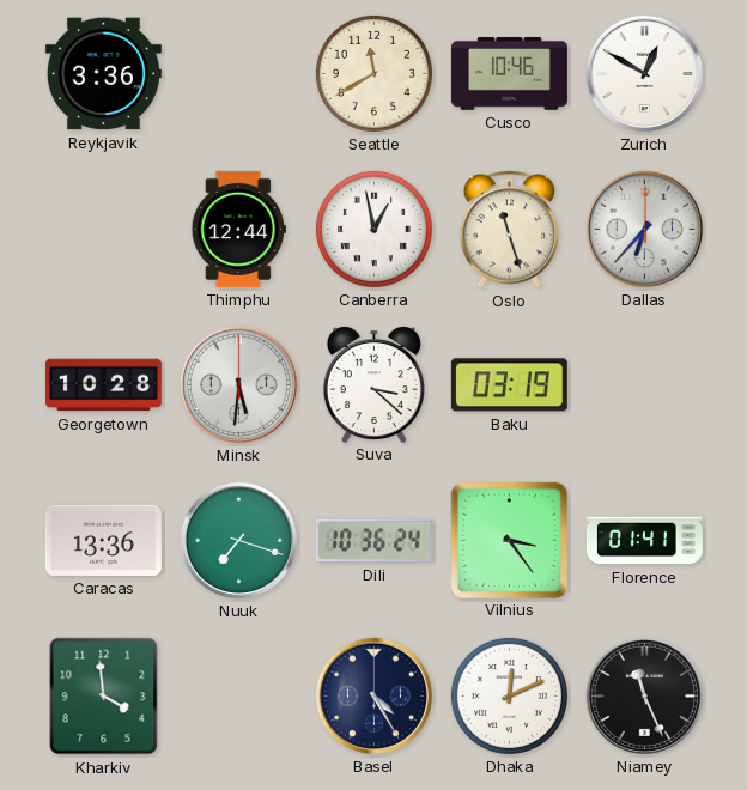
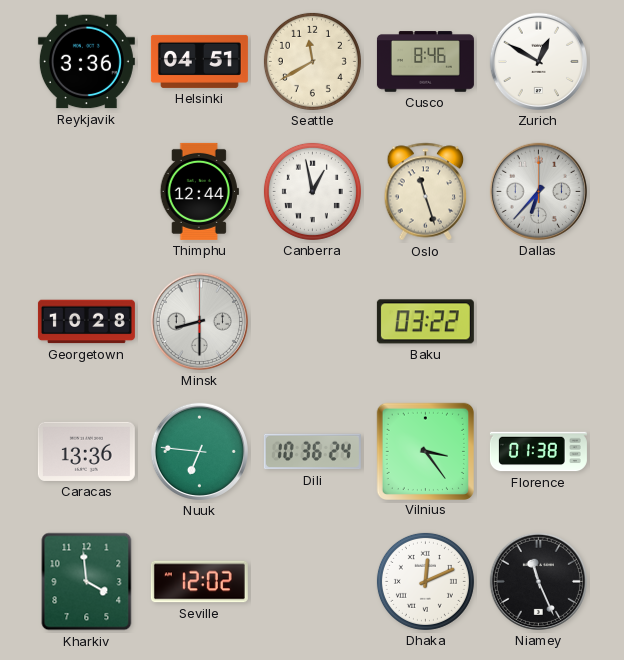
Helsinki: none -> 04:51
Cusco: 10:46 -> 8:46
Minsk: 5:31 -> 8:30
Suva: 3:22 -> none
Baku: 03:19 -> 03:22
Nuuk: 7:18 -> 6:46
Florence: 01:41 -> 01:38
Seville: none -> 12:02
Basel: 4:25 -> none
